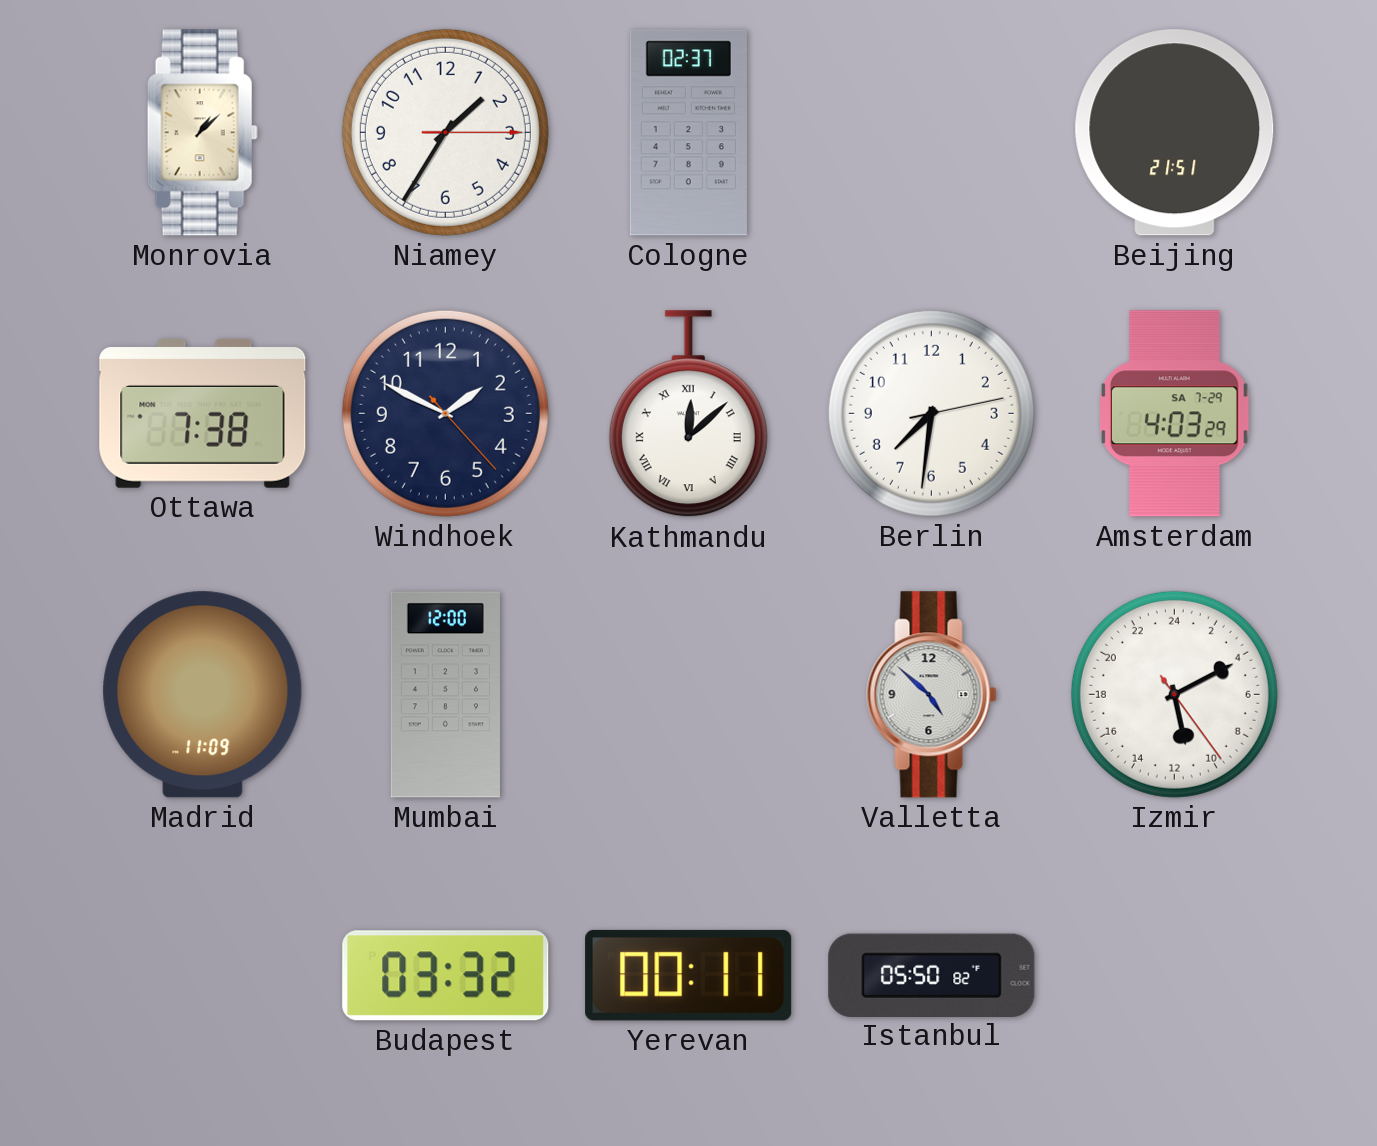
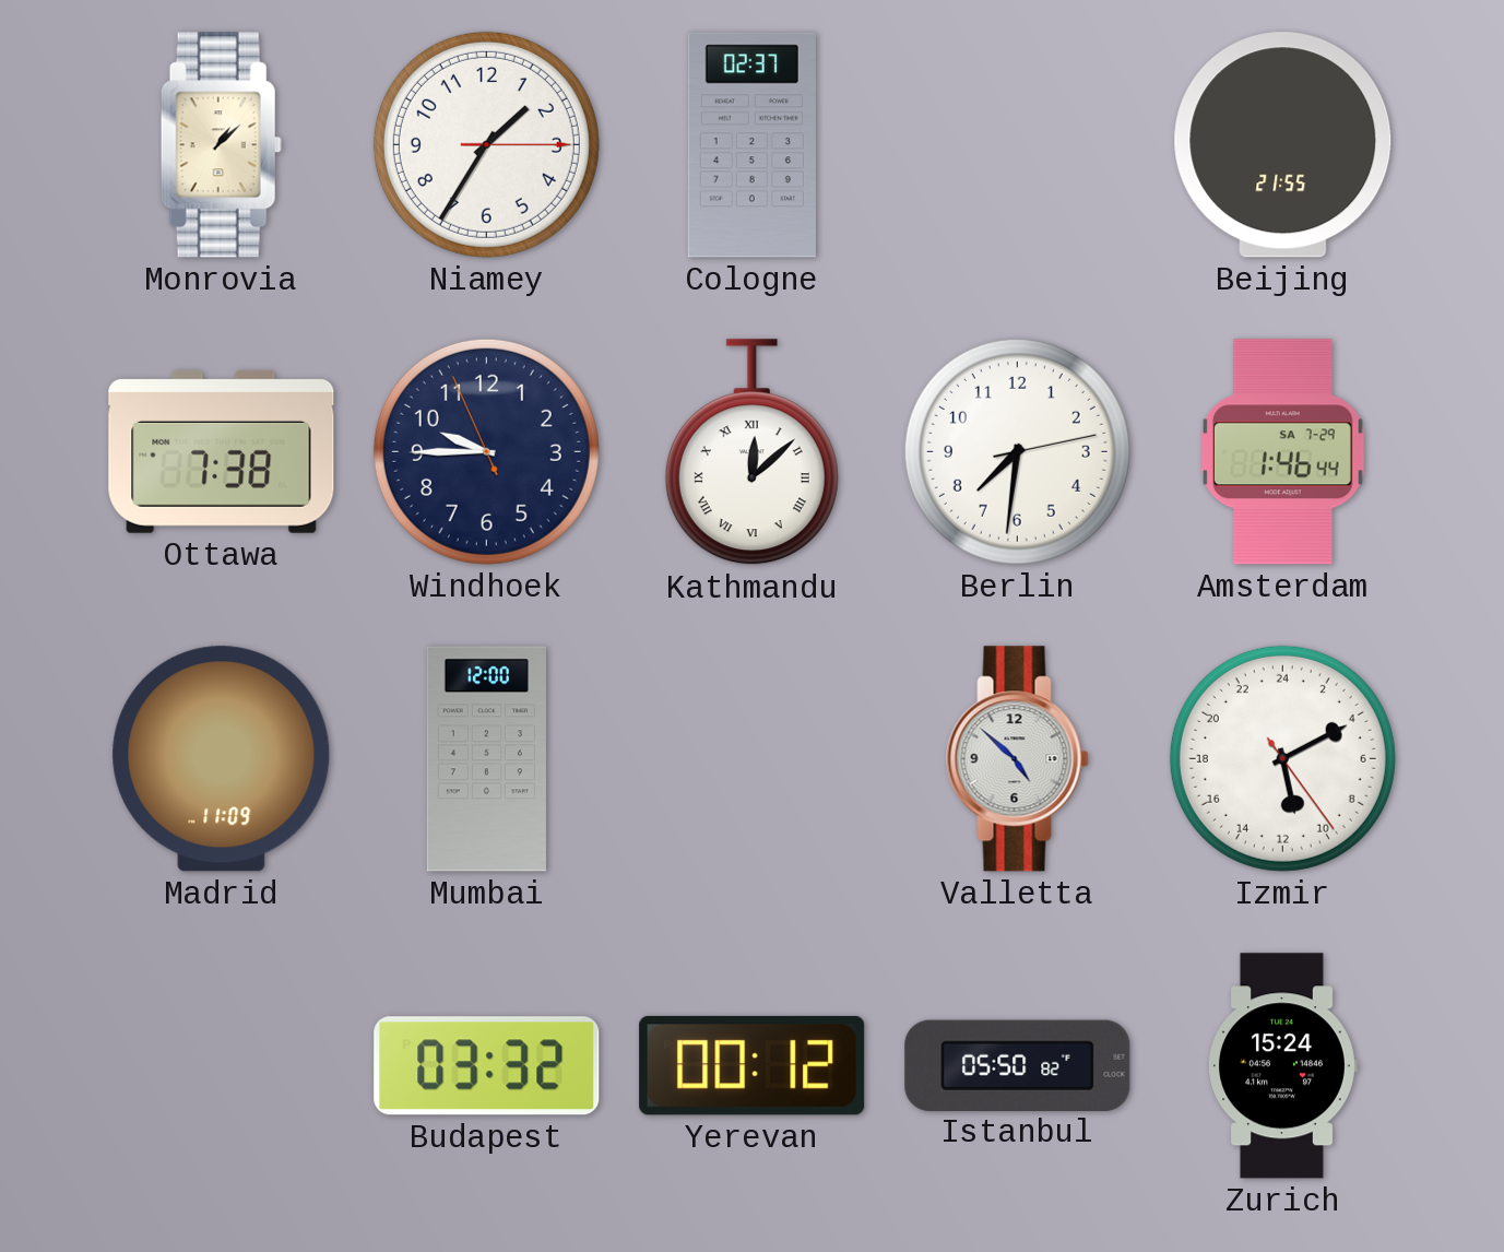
Beijing: 21:51 -> 21:55
Windhoek: 1:49 -> 9:44
Amsterdam: 4:03 -> 1:46
Yerevan: 00:11 -> 00:12
Zurich: none -> 15:24
